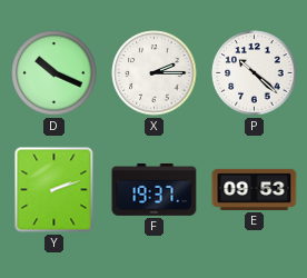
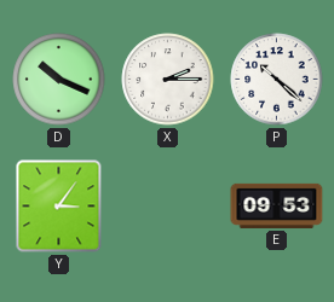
Y: 2:12 -> 3:06
F: 19:37 -> none
